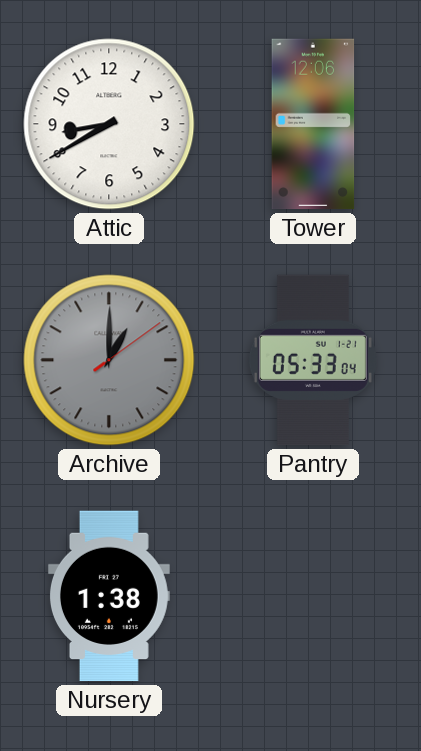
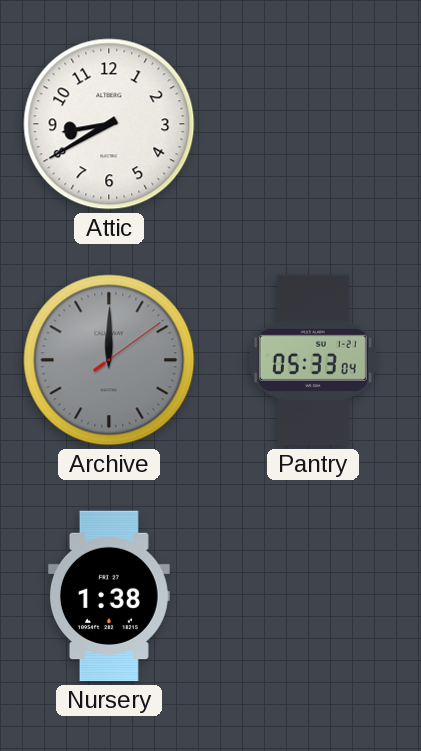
Tower: 12:06 -> none
Archive: 1:00 -> 12:00
